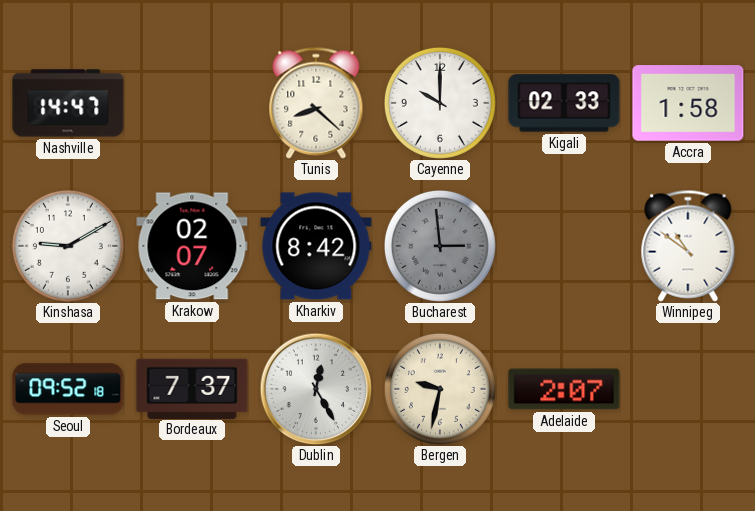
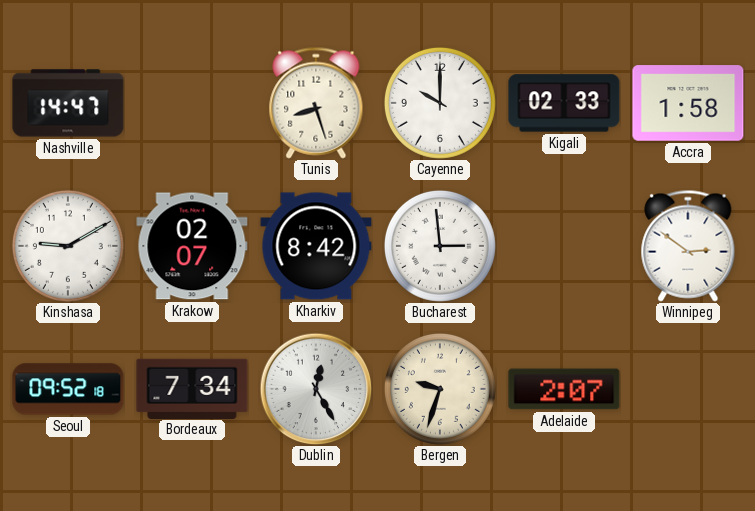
Tunis: 8:22 -> 8:27
Bucharest dial: grey -> white
Winnipeg: 10:51 -> 2:51
Bordeaux: 7:37 -> 7:34
Bergen: 9:32 -> 9:33
